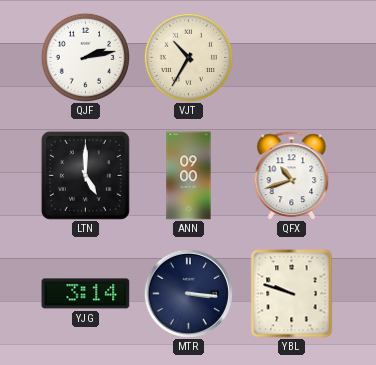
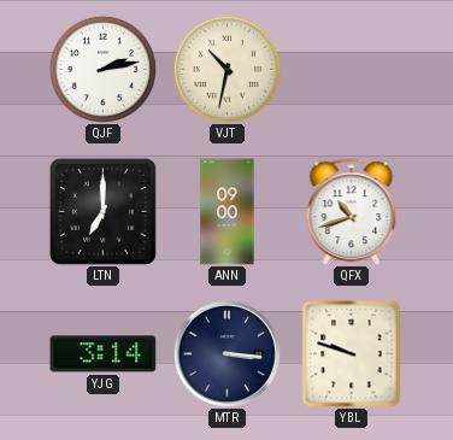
VJT: 10:35 -> 10:32
LTN: 5:00 -> 7:00
